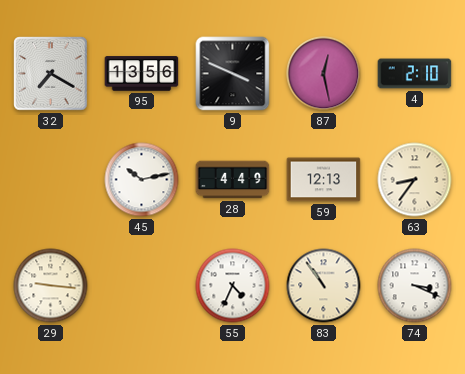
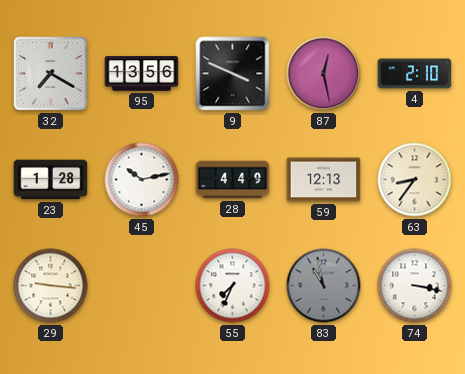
23: none -> 1:28
55: 4:34 -> 7:34
83: 10:54 -> 10:58
83 dial: cream -> grey
74: 3:19 -> 3:17
